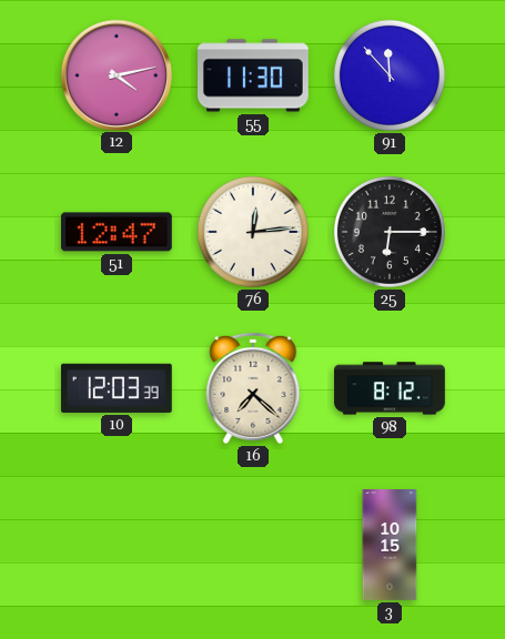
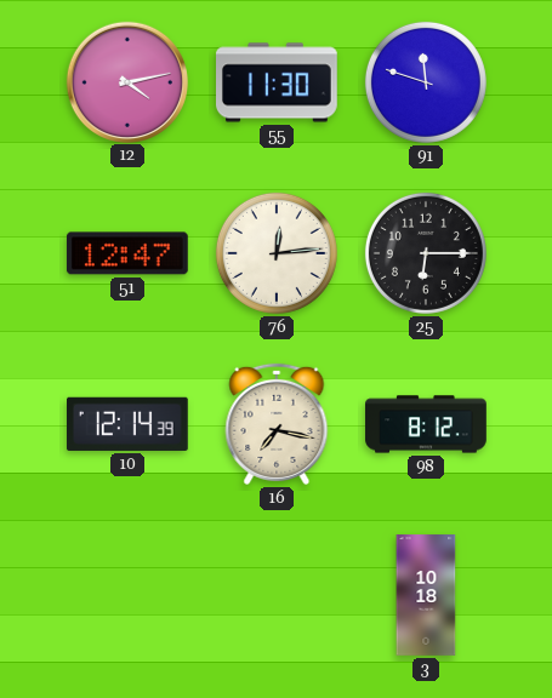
91: 11:53 -> 11:48
10: 12:03 -> 12:14
16: 7:22 -> 7:17
3: 10:15 -> 10:18
